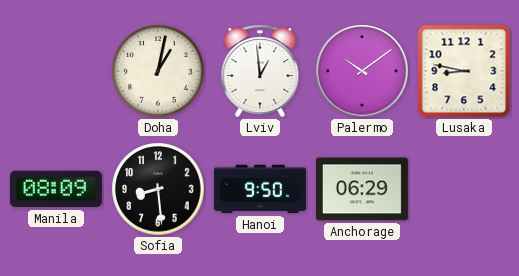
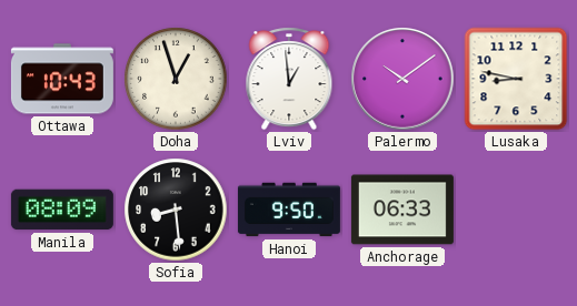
Ottawa: none -> 10:43
Doha: 1:02 -> 12:57
Anchorage: 06:29 -> 06:33
